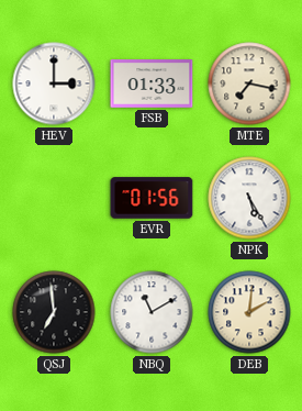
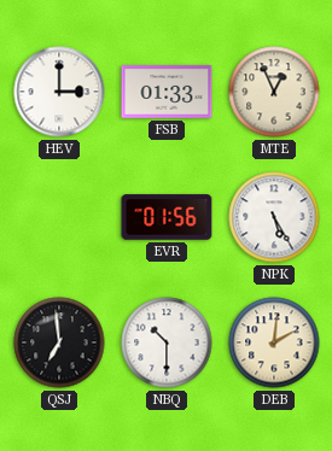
MTE: 7:17 -> 12:56
NBQ: 11:10 -> 10:30
